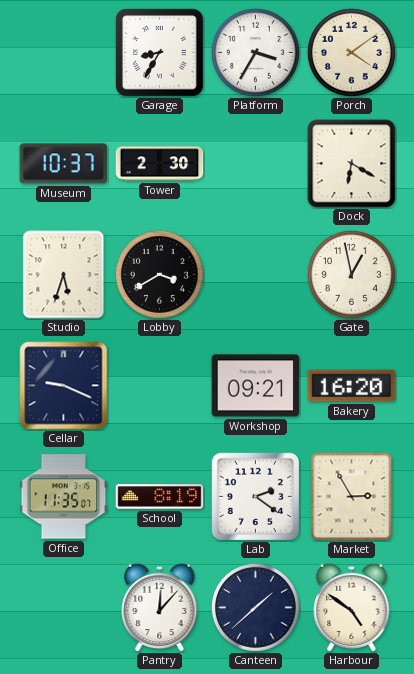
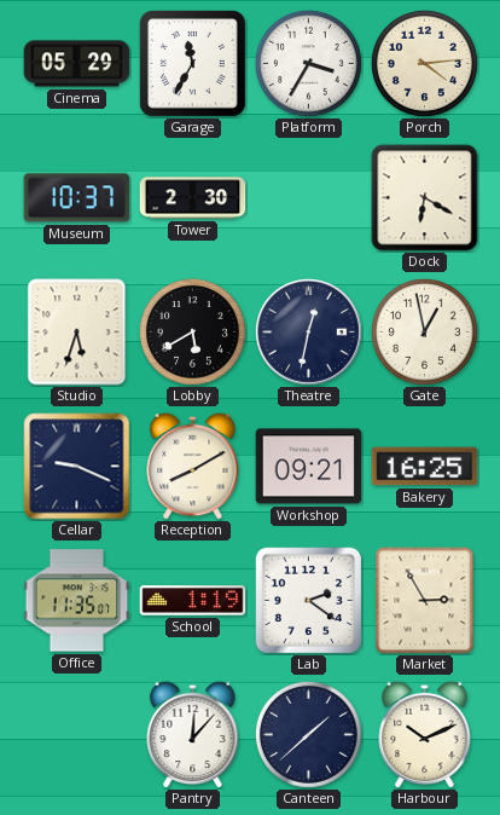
Cinema: none -> 05:29
Garage: 8:35 -> 11:35
Porch: 4:09 -> 4:14
Lobby: 3:40 -> 5:40
Theatre: none -> 12:32
Reception: none -> 8:10
Bakery: 16:20 -> 16:25
School: 8:19 -> 1:19
Harbour: 4:51 -> 10:11
